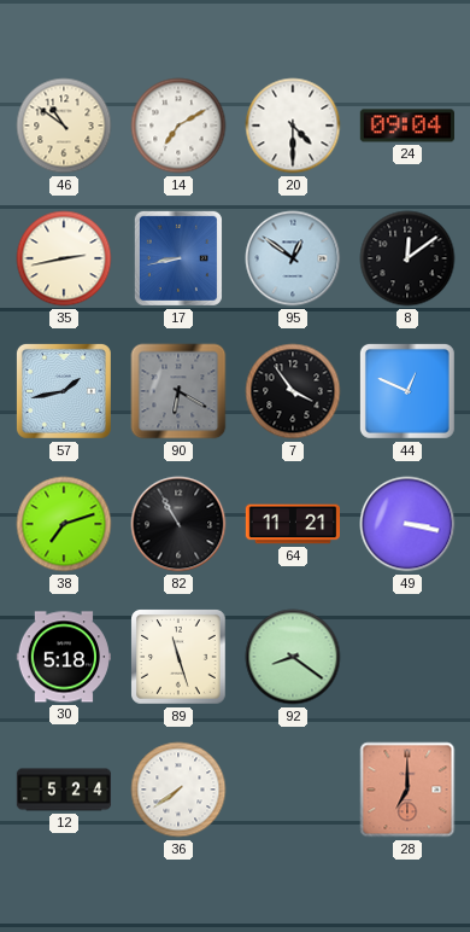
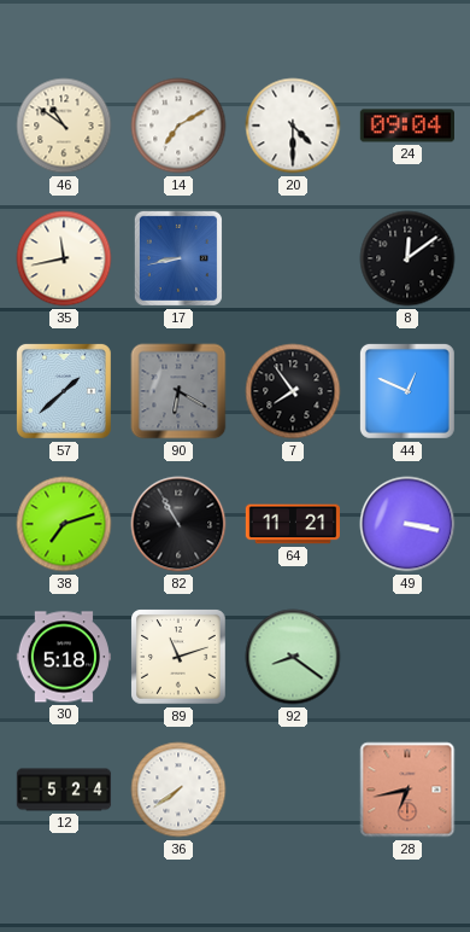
35: 2:43 -> 11:43
95: 12:51 -> none
57: 1:43 -> 1:38
7: 3:54 -> 7:54
89: 11:27 -> 11:12
28: 7:00 -> 6:43
